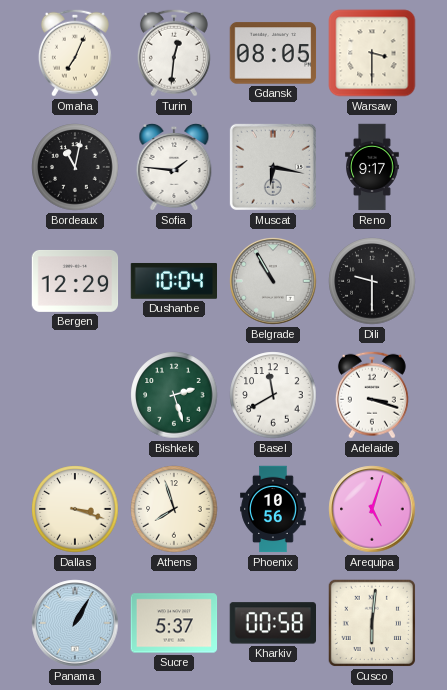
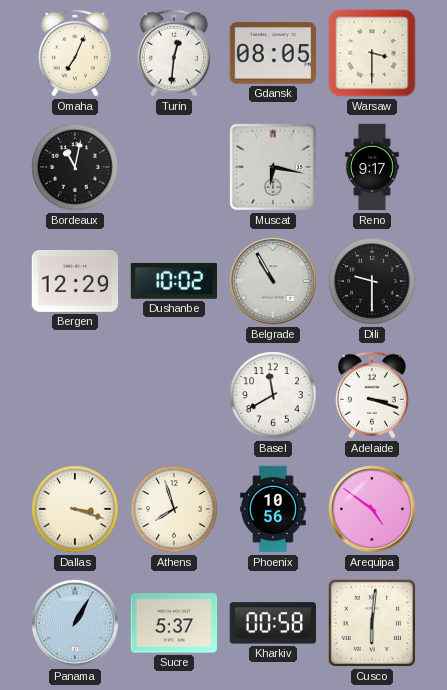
Sofia: 1:46 -> none
Dushanbe: 10:04 -> 10:02
Bishkek: 2:27 -> none
Arequipa: 5:03 -> 4:51
